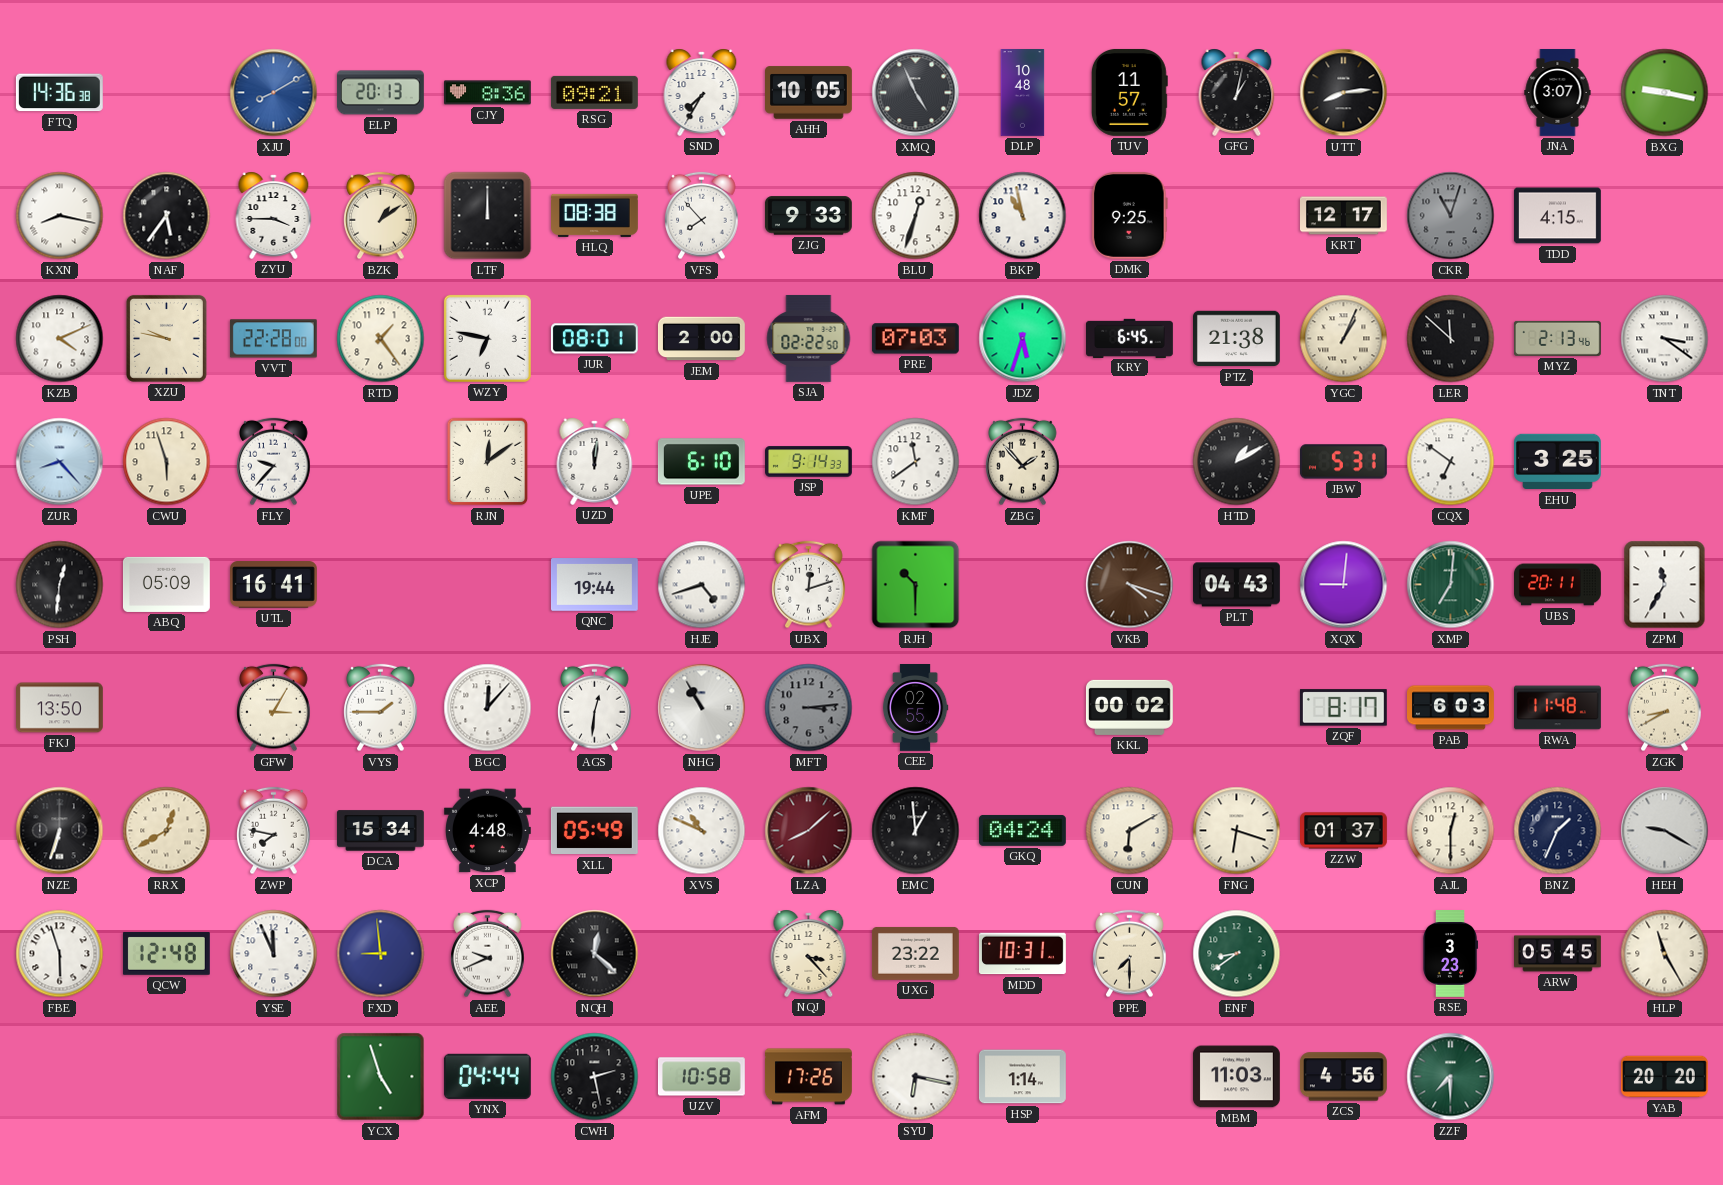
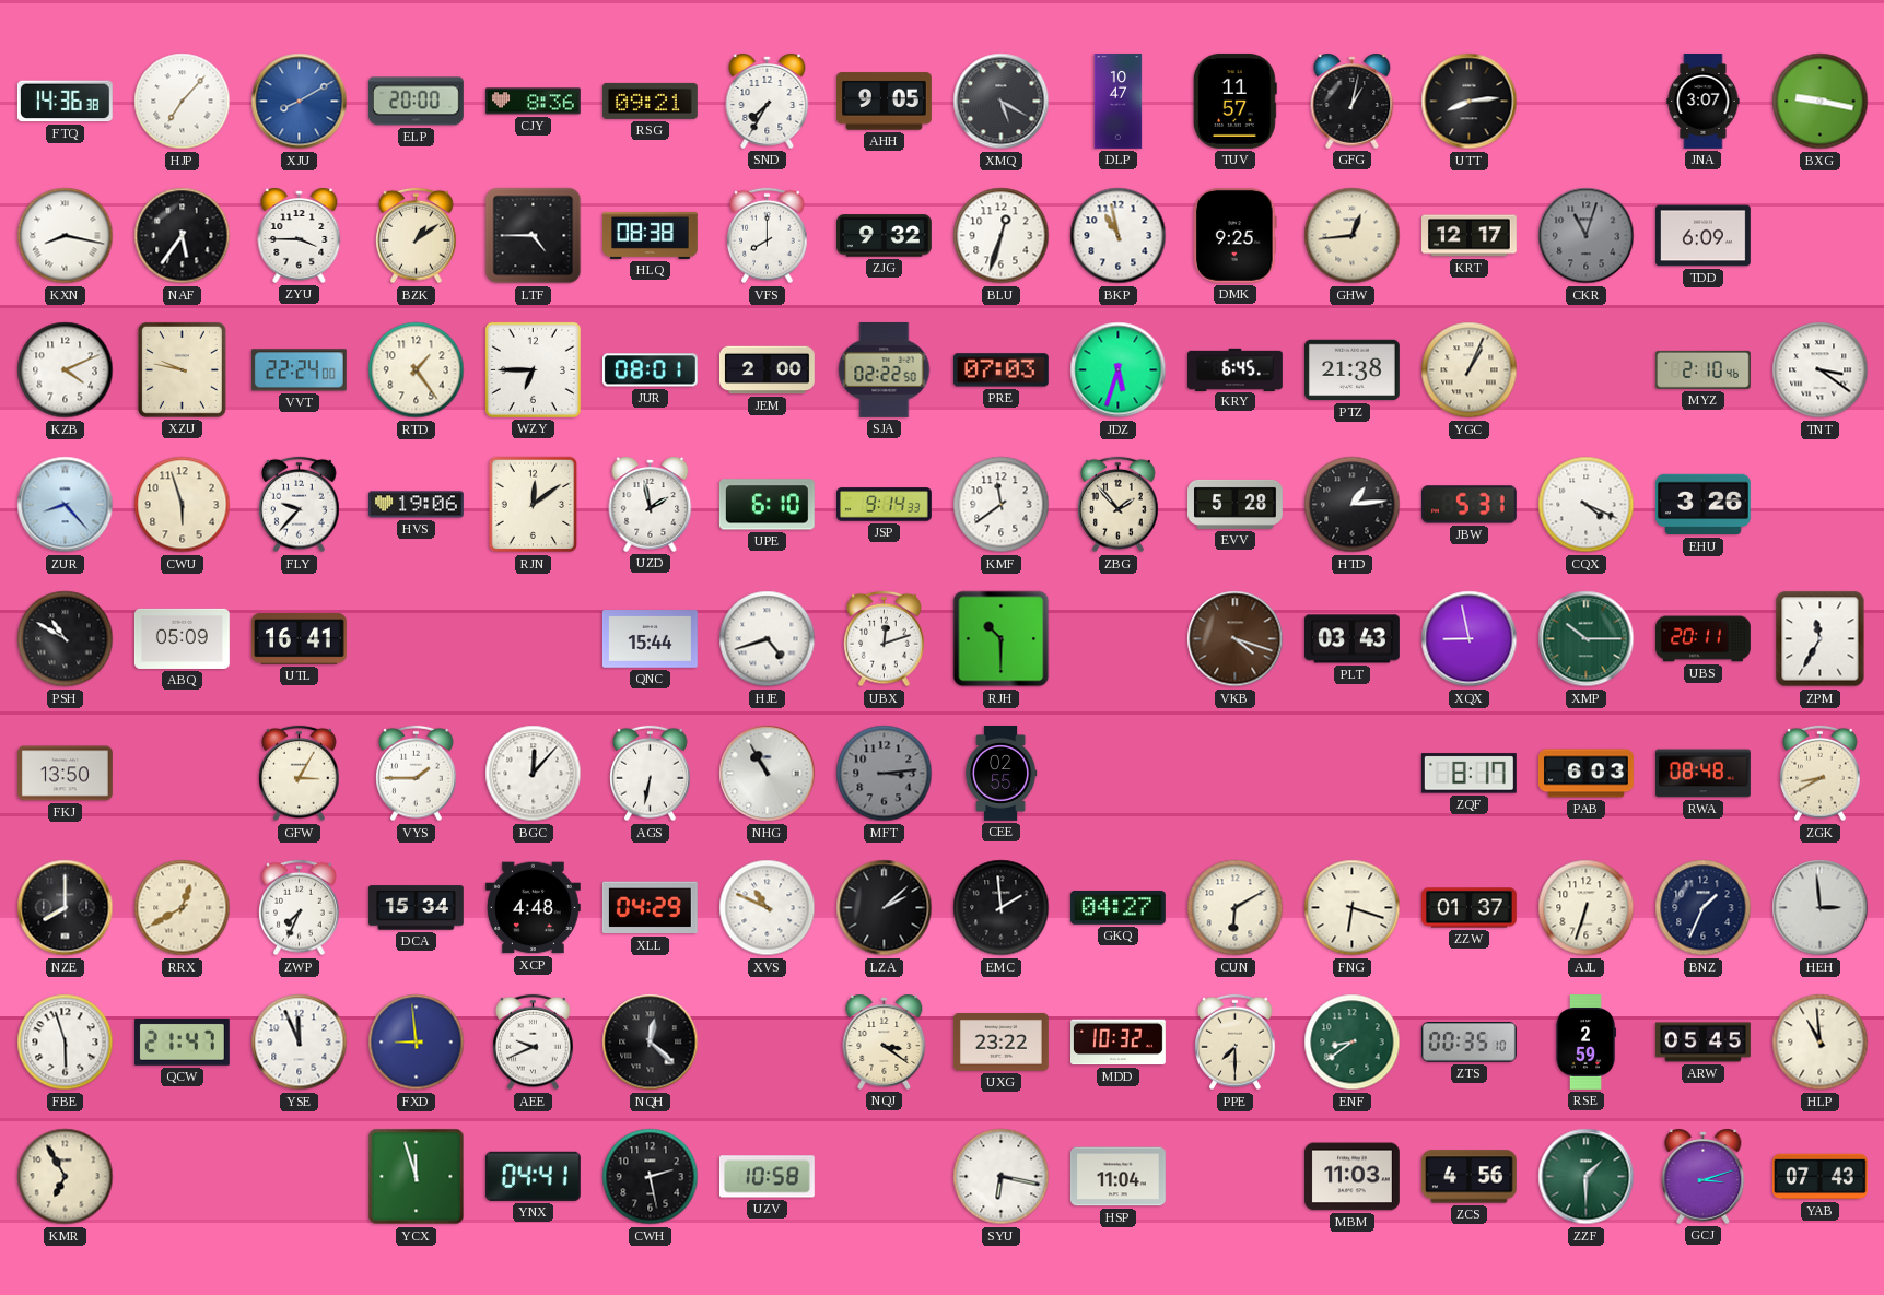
HJP: none -> 7:07
ELP: 20:13 -> 20:00
AHH: 10:05 -> 9:05
XMQ: 4:56 -> 5:20
DLP: 10:48 -> 10:47
LTF: 12:00 -> 4:45
VFS: 7:53 -> 8:00
ZJG: 9:33 -> 9:32
GHW: none -> 12:44
TDD: 4:15 -> 6:09
VVT: 22:28 -> 22:24
WZY: 6:47 -> 6:45
LER: 11:52 -> none
MYZ: 2:13 -> 2:10
HVS: none -> 19:06
UZD: 12:01 -> 1:58
EVV: none -> 5:28
HTD: 1:10 -> 1:14
CQX: 6:51 -> 4:19
EHU: 3:25 -> 3:26
PSH: 12:31 -> 10:50
QNC: 19:44 -> 15:44
PLT: 04:43 -> 03:43
XQX: 9:01 -> 8:58
XMP: 7:01 -> 10:15
AGS: 12:31 -> 6:32
KKL: 00:02 -> none
RWA: 11:48 -> 08:48
NZE: 6:33 -> 8:00
ZWP: 7:47 -> 7:34
XLL: 05:49 -> 04:29
LZA: 8:08 -> 2:08
LZA dial: burgundy -> black
EMC: 12:59 -> 1:59
GKQ: 04:24 -> 04:27
AJL: 12:30 -> 6:33
HEH: 9:20 -> 2:59
QCW: 12:48 -> 21:47
NQJ: 3:23 -> 3:21
MDD: 10:31 -> 10:32
ZTS: none -> 00:35
RSE: 3:23 -> 2:59
HLP: 11:25 -> 10:59
KMR: none -> 6:55
YCX: 4:57 -> 11:57
YNX: 04:44 -> 04:41
AFM: 17:26 -> none
HSP: 1:14 -> 11:04
ZZF: 7:30 -> 1:30
GCJ: none -> 3:12
YAB: 20:20 -> 07:43
